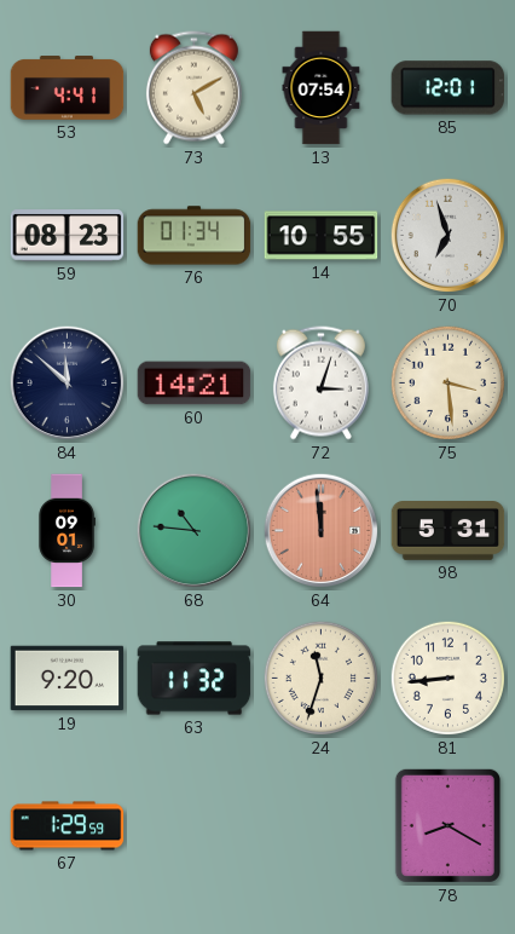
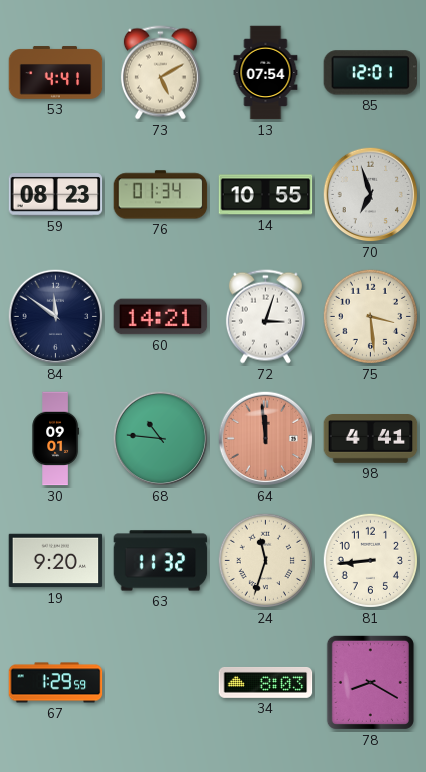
84: 11:52 -> 11:51
98: 5:31 -> 4:41
34: none -> 8:03
